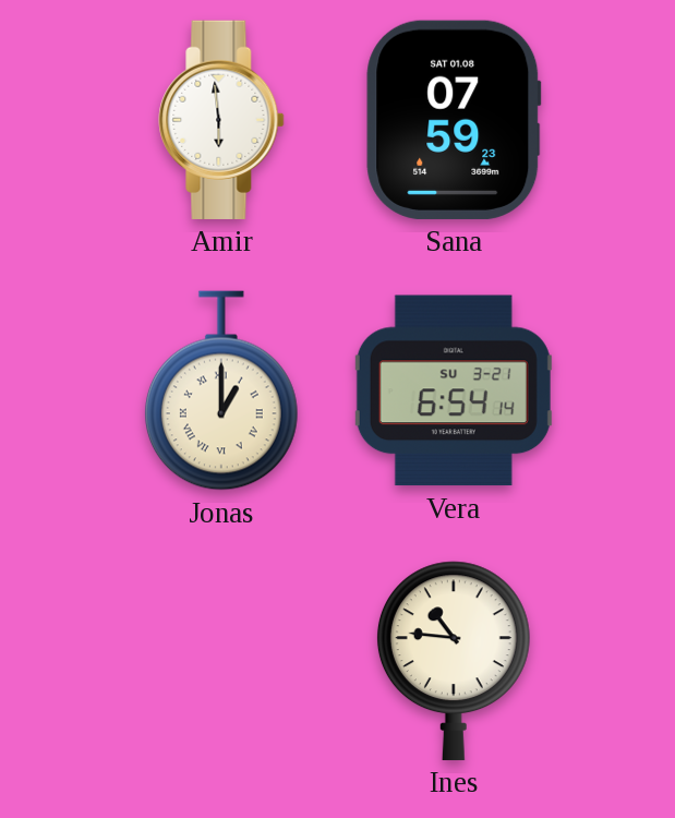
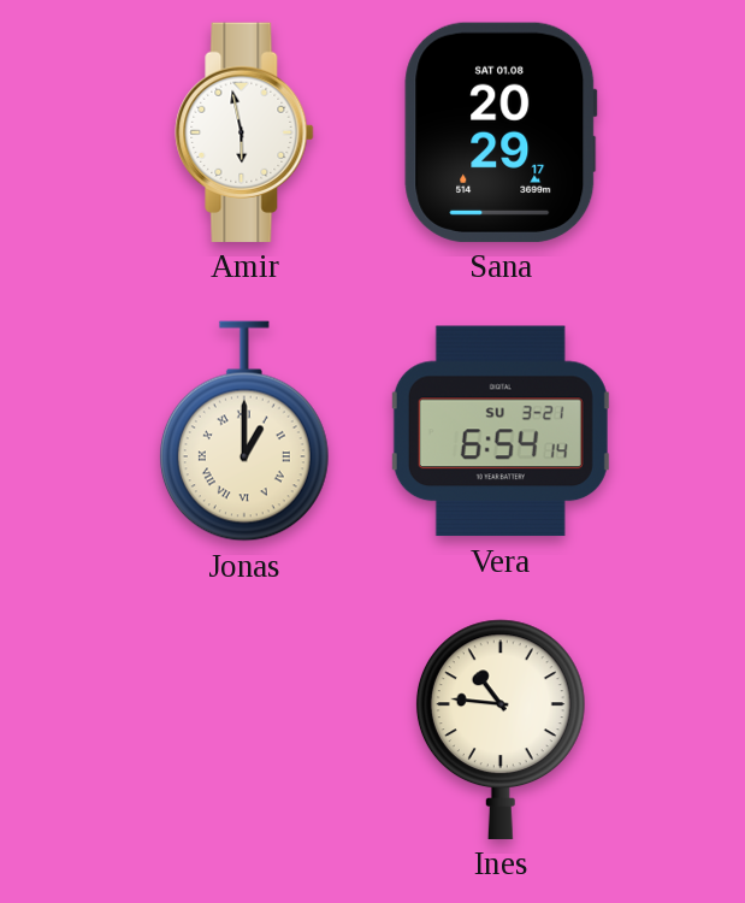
Amir: 5:59 -> 5:58
Sana: 07:59 -> 20:29
